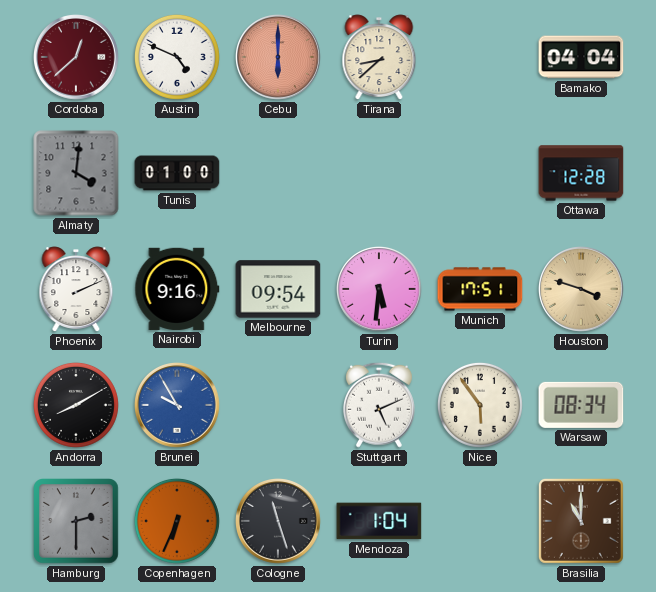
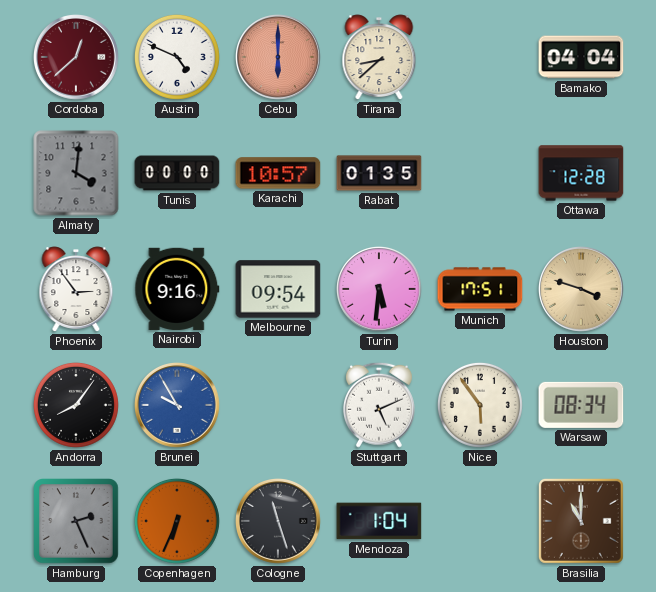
Tunis: 01:00 -> 00:00
Karachi: none -> 10:57
Rabat: none -> 01:35
Phoenix: 2:11 -> 2:54
Andorra: 8:10 -> 8:06
Hamburg: 2:30 -> 2:26
